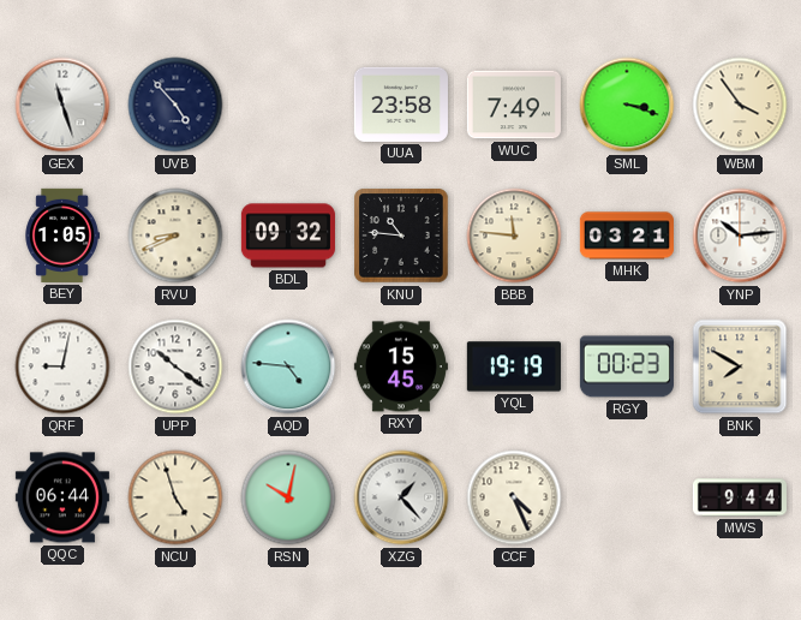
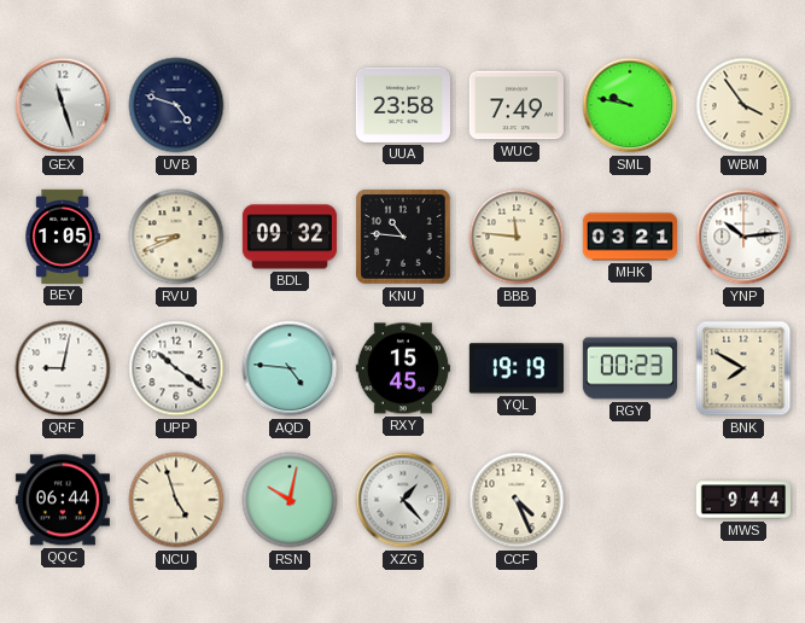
UVB: 4:53 -> 4:48
SML: 3:18 -> 9:47
